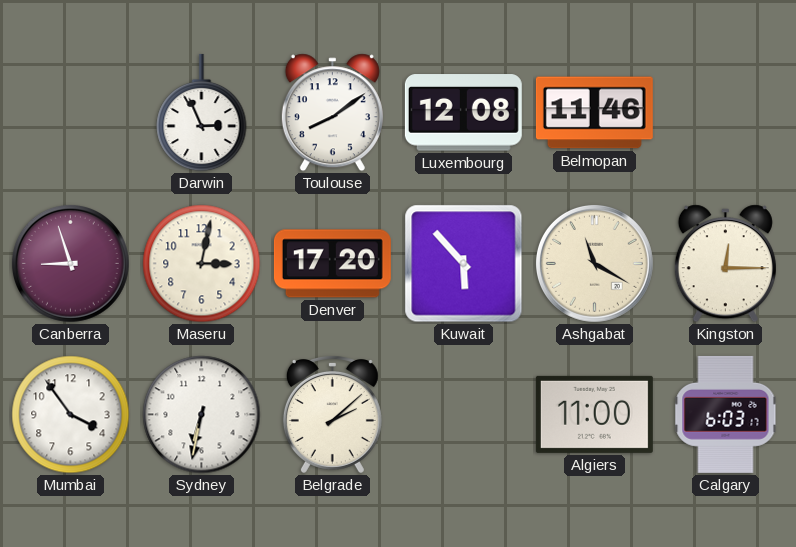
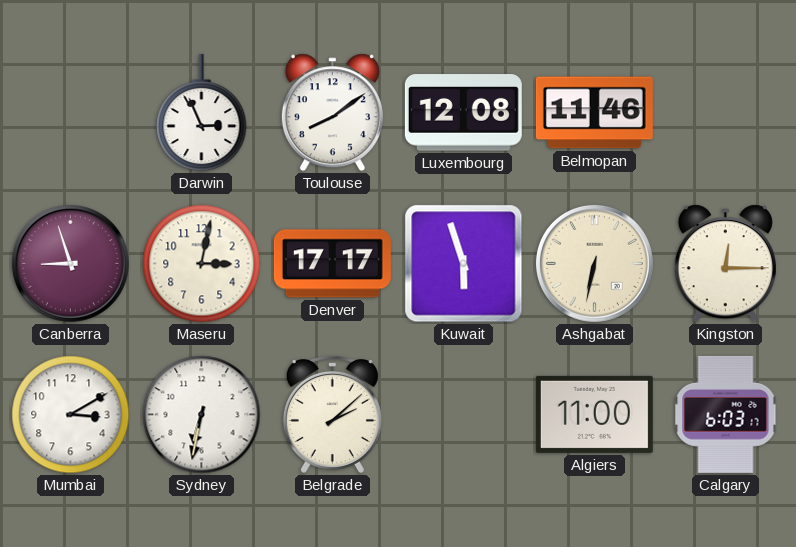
Denver: 17:20 -> 17:17
Kuwait: 5:53 -> 5:57
Ashgabat: 11:20 -> 6:32
Mumbai: 3:54 -> 3:10
